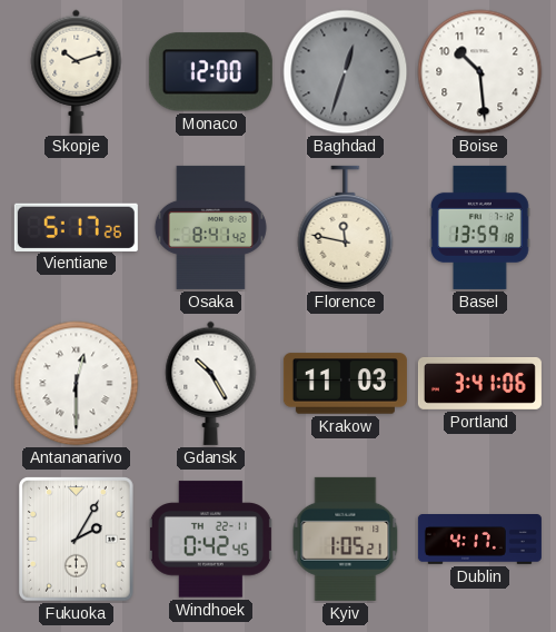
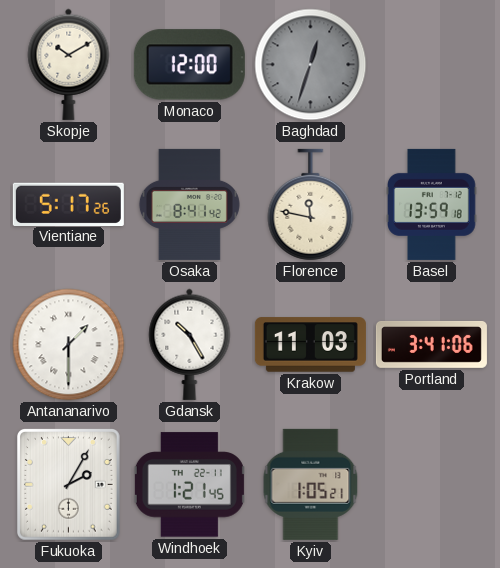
Skopje: 10:12 -> 10:10
Boise: 10:29 -> none
Antananarivo: 12:30 -> 1:30
Windhoek: 0:42 -> 1:21
Dublin: 4:17 -> none
